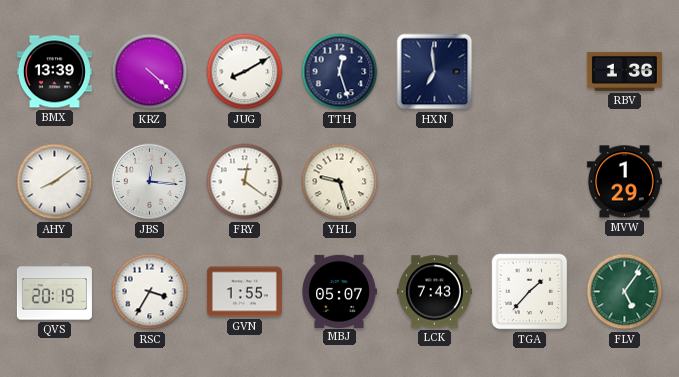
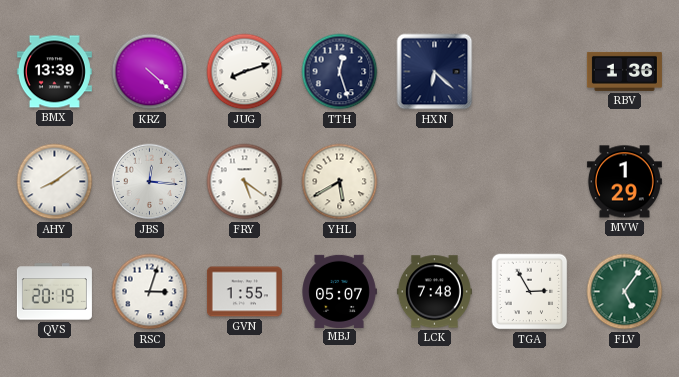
JUG: 8:10 -> 8:12
HXN: 6:59 -> 6:22
FRY: 12:21 -> 5:21
YHL: 9:27 -> 5:40
RSC: 3:35 -> 3:03
LCK: 7:43 -> 7:48
TGA: 1:37 -> 2:55
